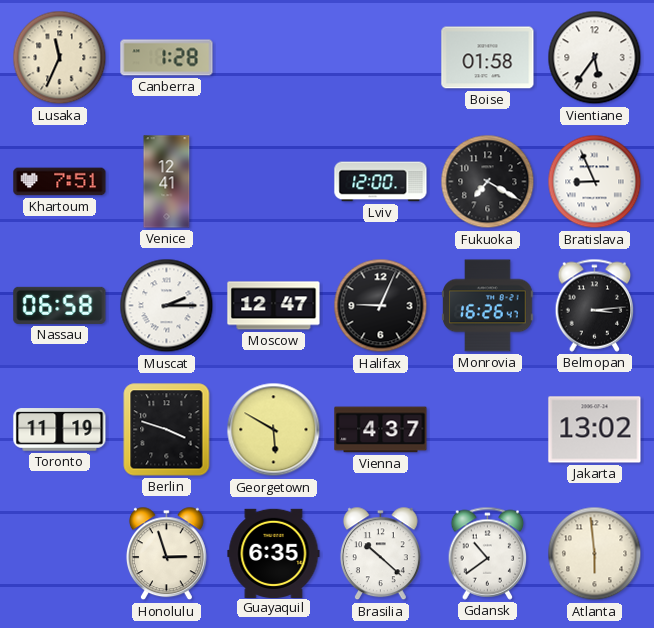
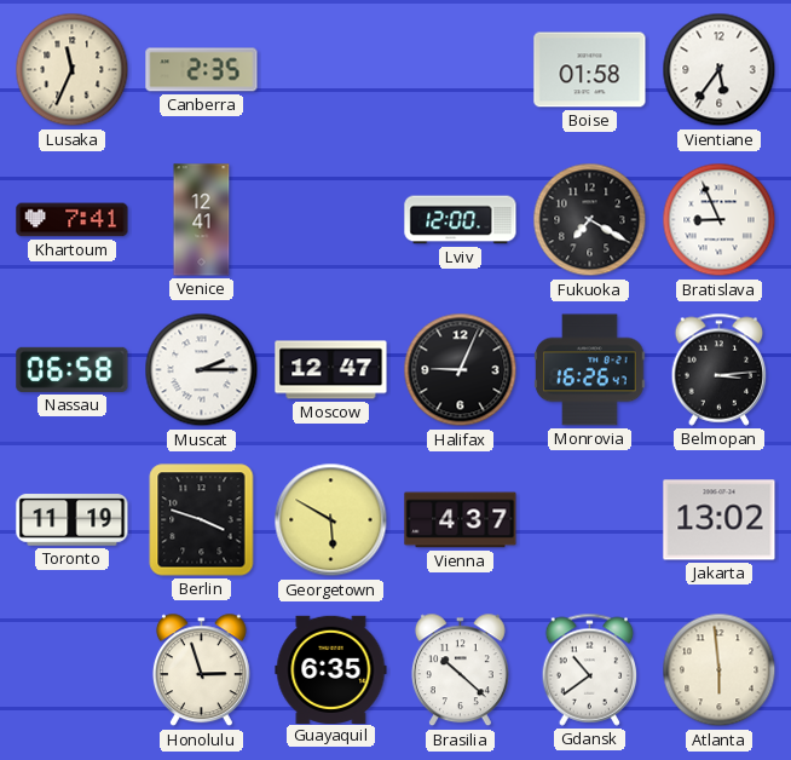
Canberra: 1:28 -> 2:35
Khartoum: 7:51 -> 7:41
